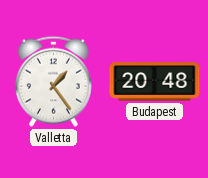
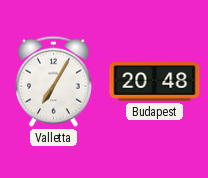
Valletta: 1:24 -> 7:05
